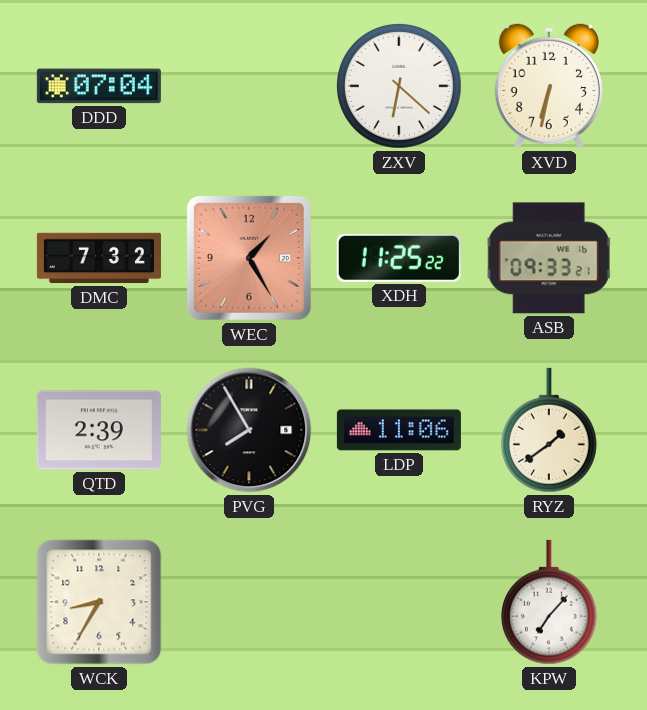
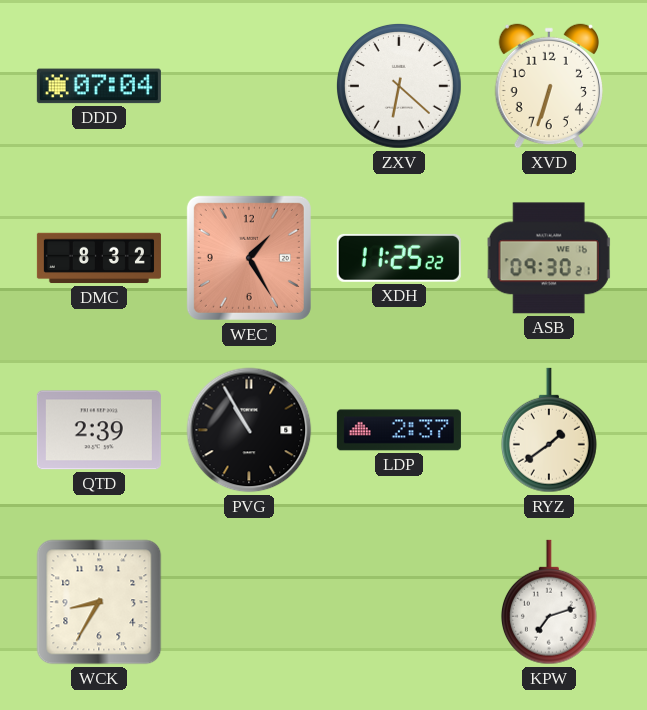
XVD: 6:32 -> 6:33
DMC: 7:32 -> 8:32
ASB: 09:33 -> 09:30
PVG: 7:55 -> 10:55
LDP: 11:06 -> 2:37
KPW: 7:07 -> 7:12
